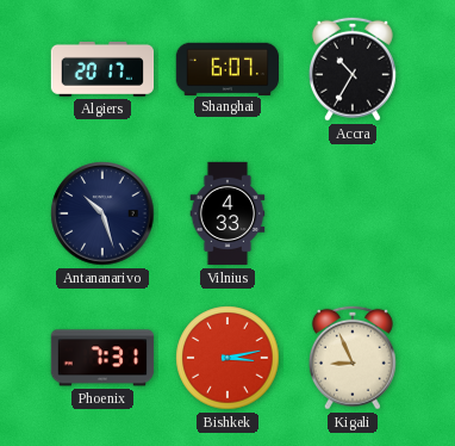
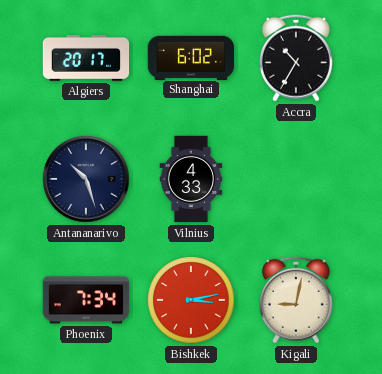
Shanghai: 6:07 -> 6:02
Phoenix: 7:31 -> 7:34
Kigali: 8:56 -> 9:02
